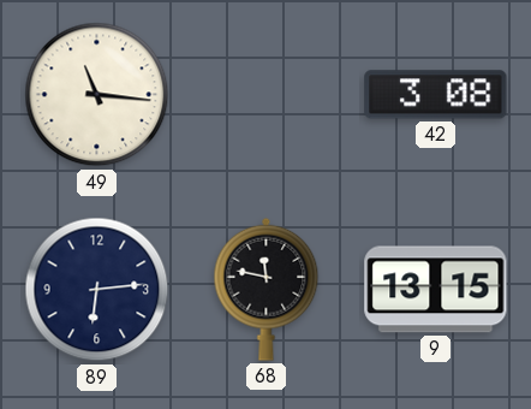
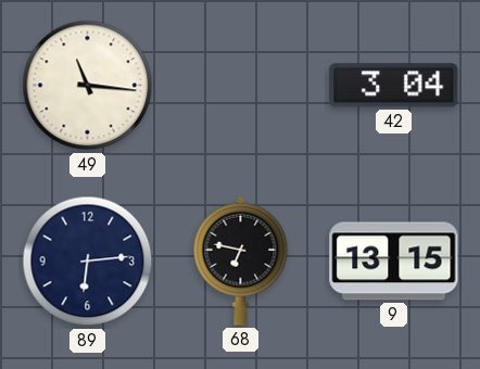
42: 3:08 -> 3:04
68: 11:47 -> 6:47
